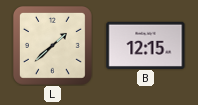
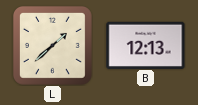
B: 12:15 -> 12:13
